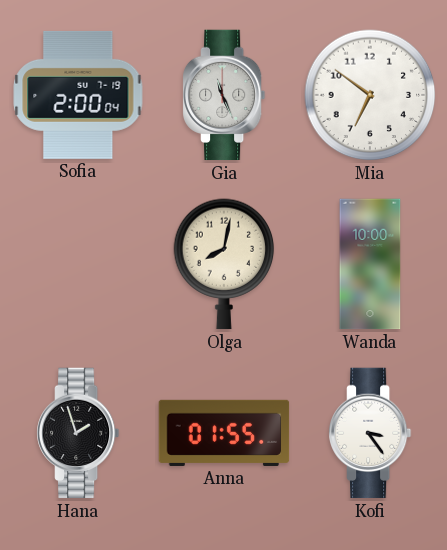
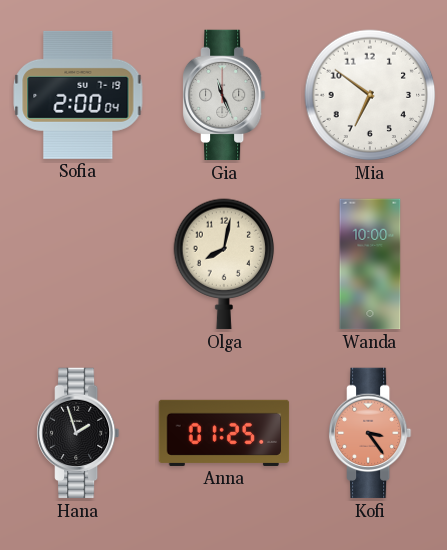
Anna: 01:55 -> 01:25
Kofi dial: white -> salmon
